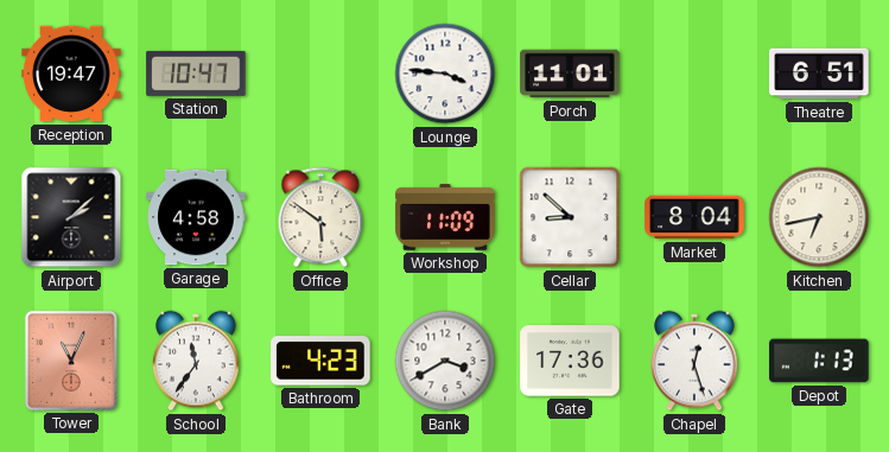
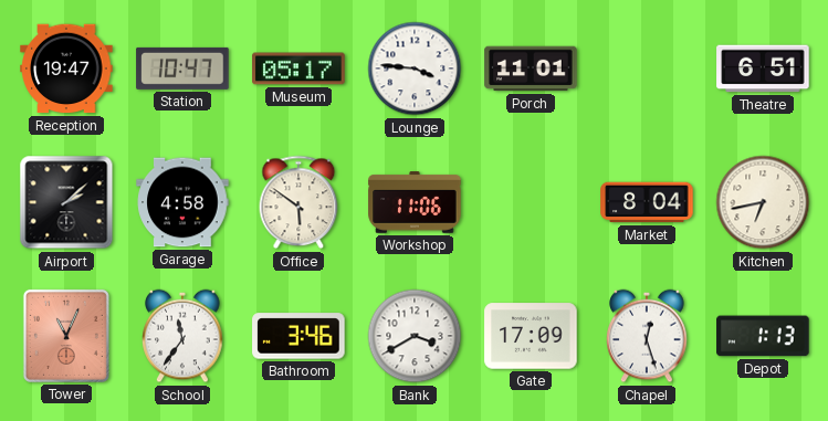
Museum: none -> 05:17
Workshop: 11:09 -> 11:06
Cellar: 8:52 -> none
Bathroom: 4:23 -> 3:46
Gate: 17:36 -> 17:09
